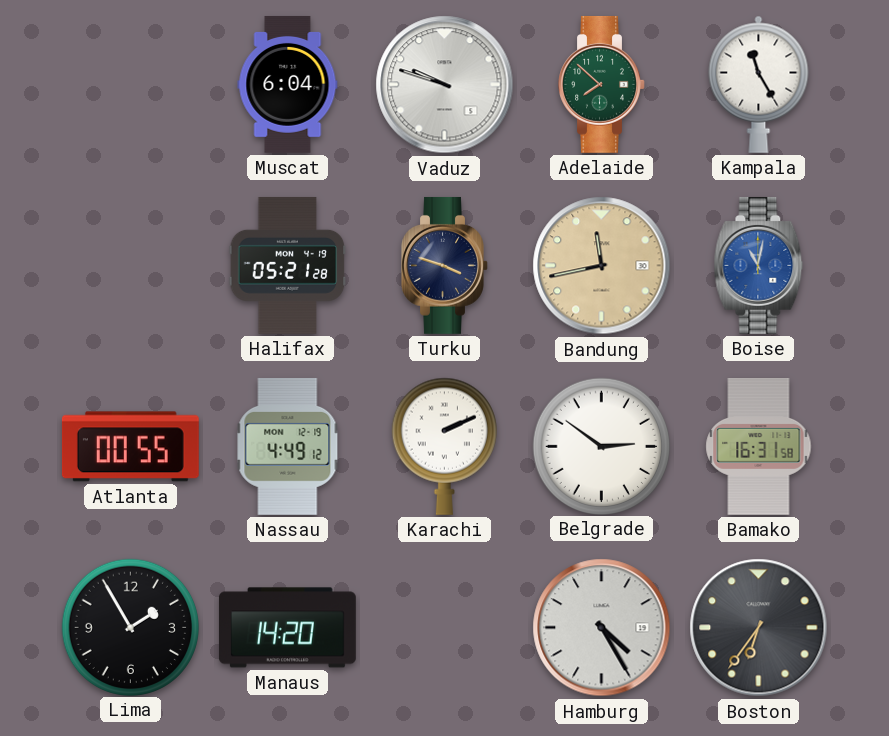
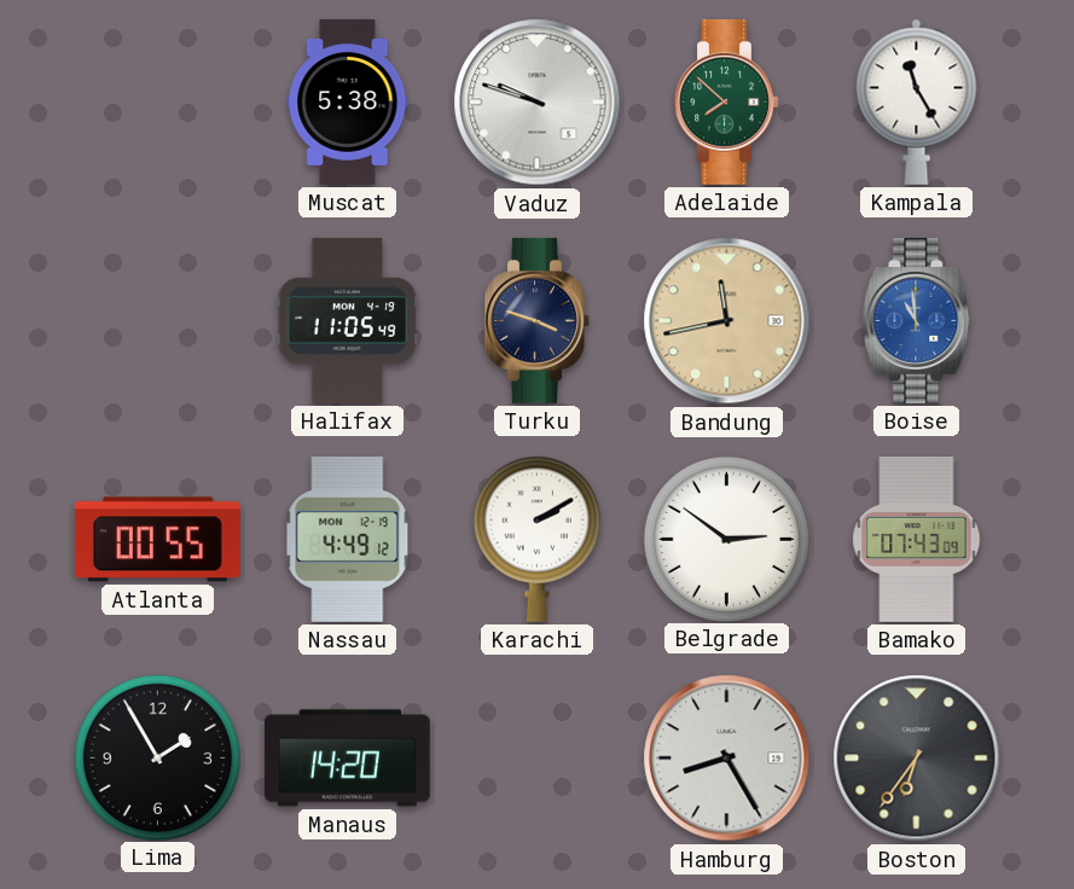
Muscat: 6:04 -> 5:38
Halifax: 05:21 -> 11:05
Boise: 11:02 -> 10:59
Karachi: 2:11 -> 2:10
Bamako: 16:31 -> 07:43
Hamburg: 4:25 -> 8:25
